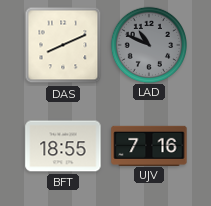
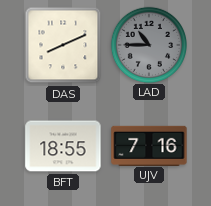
LAD: 10:49 -> 10:45
